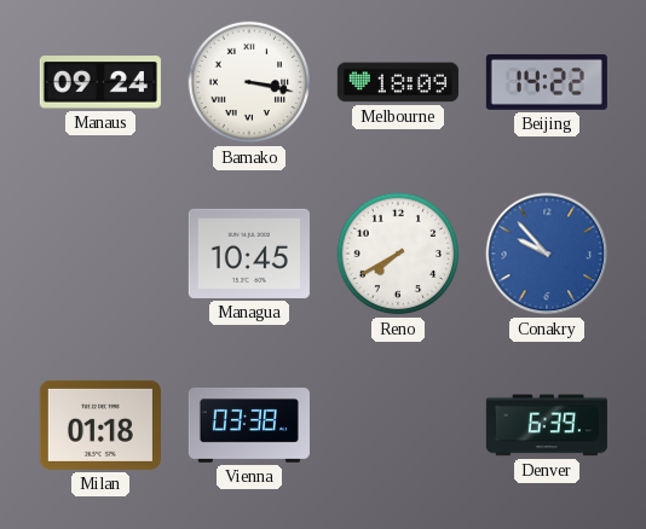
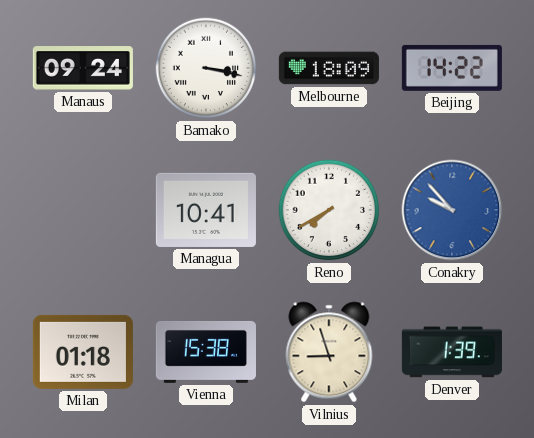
Managua: 10:45 -> 10:41
Vienna: 03:38 -> 15:38
Vilnius: none -> 8:57
Denver: 6:39 -> 1:39
